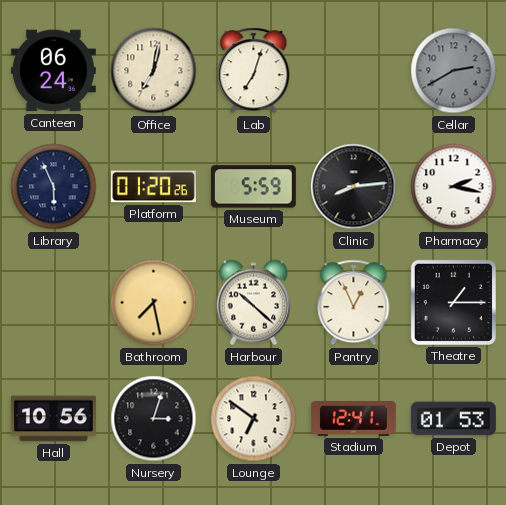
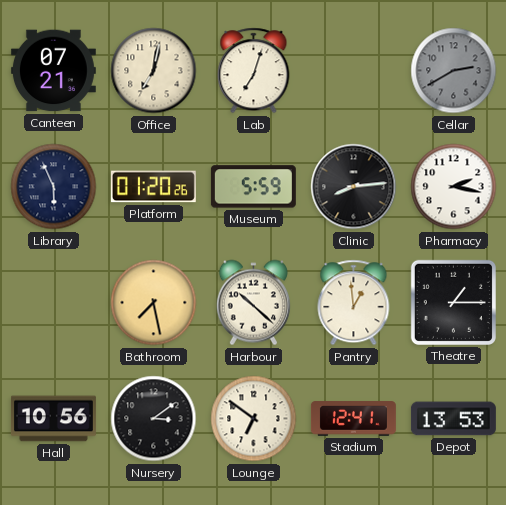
Canteen: 06:24 -> 07:21
Pantry: 12:56 -> 12:59
Nursery: 3:03 -> 3:09
Depot: 01:53 -> 13:53
